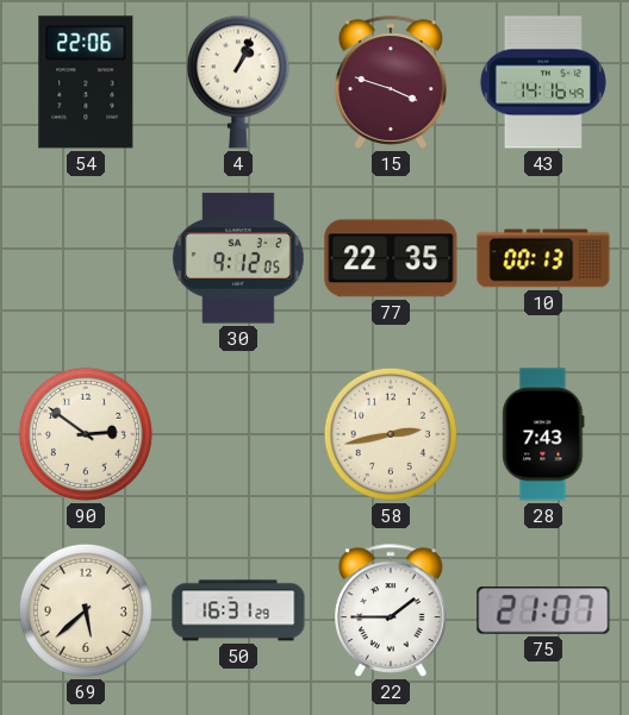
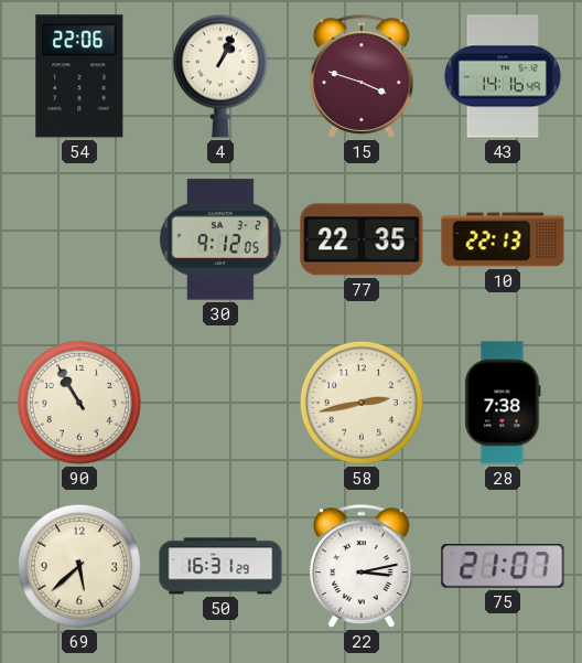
10: 00:13 -> 22:13
90: 2:51 -> 10:55
28: 7:43 -> 7:38
22: 1:45 -> 3:13
